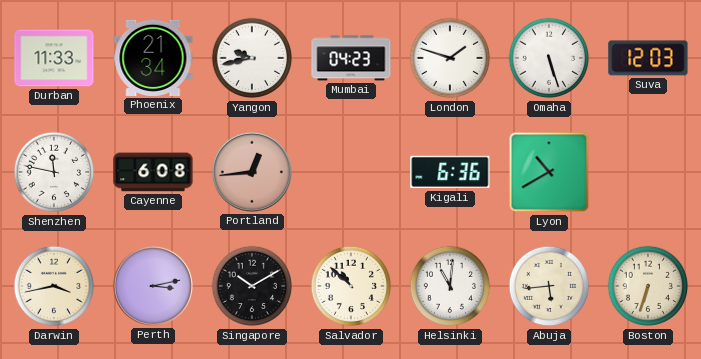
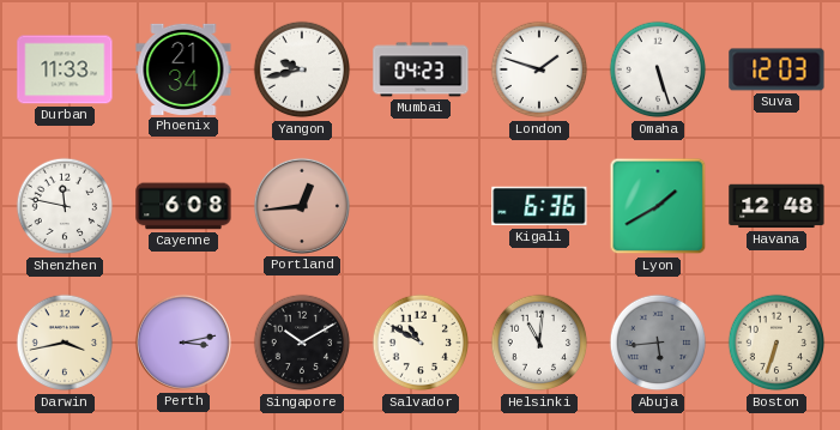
Lyon: 10:40 -> 1:40
Havana: none -> 12:48
Salvador: 10:52 -> 10:50
Abuja dial: cream -> grey
